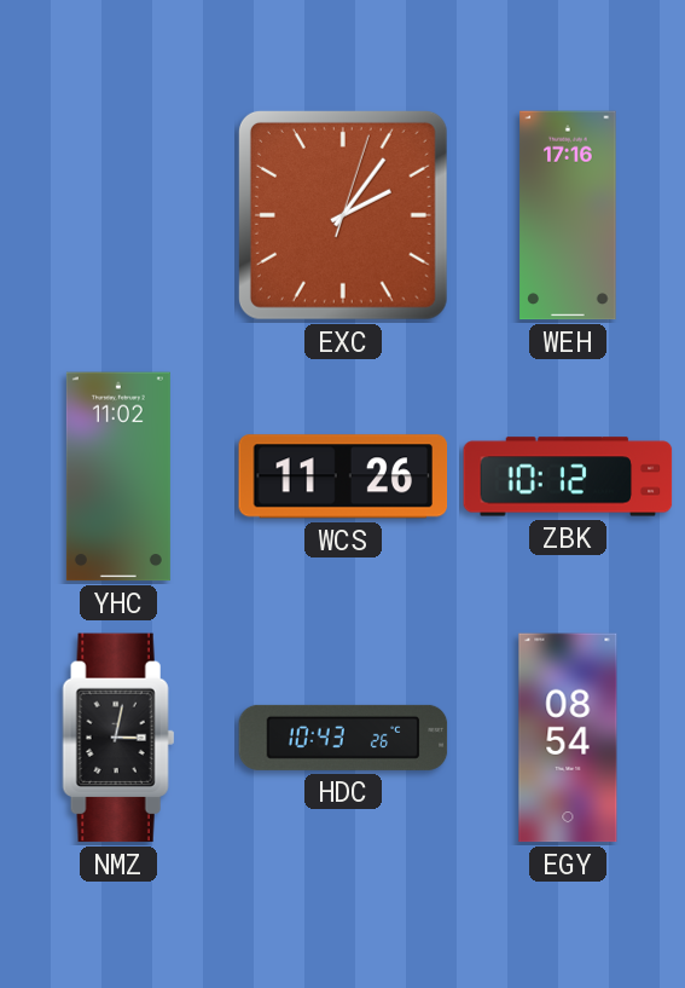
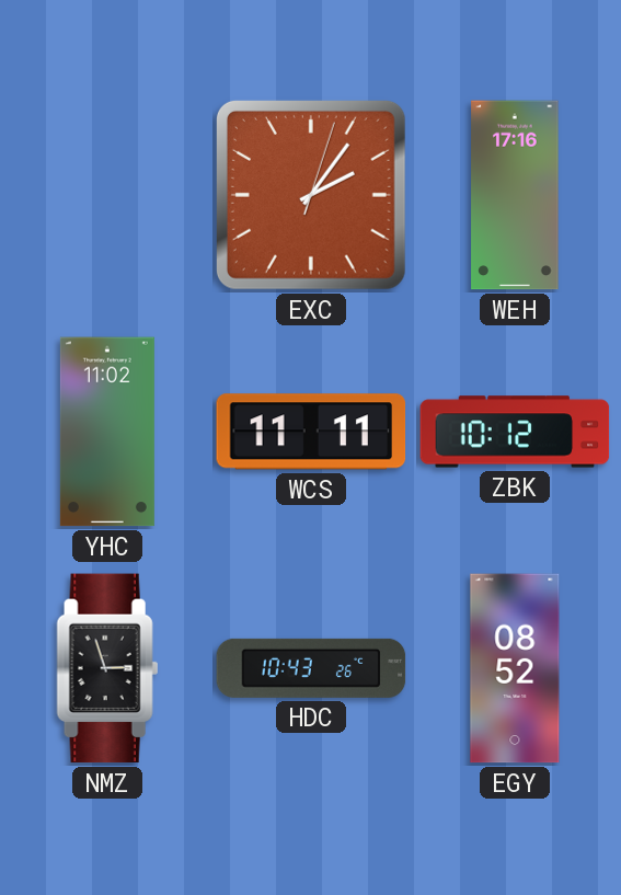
WCS: 11:26 -> 11:11
NMZ: 3:02 -> 2:57
EGY: 08:54 -> 08:52
